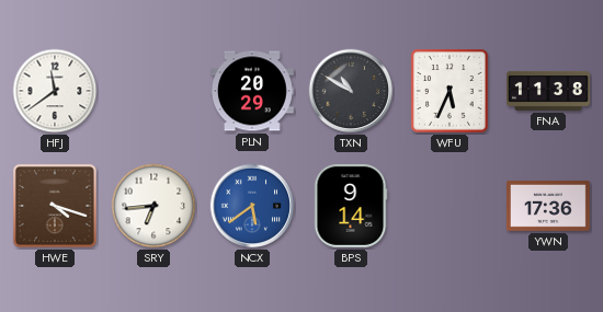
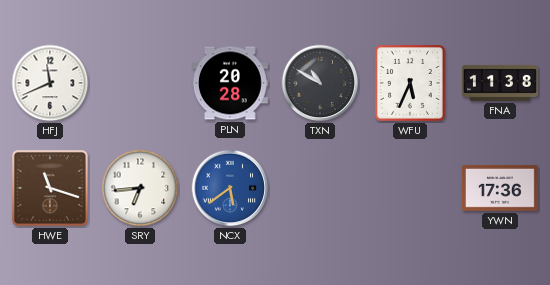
HFJ: 11:39 -> 11:41
PLN: 20:29 -> 20:28
HWE: 4:18 -> 11:18
BPS: 9:14 -> none
